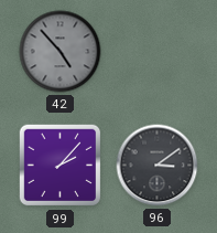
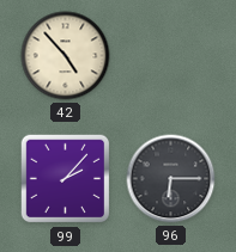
42 dial: grey -> cream
96: 3:09 -> 6:15
